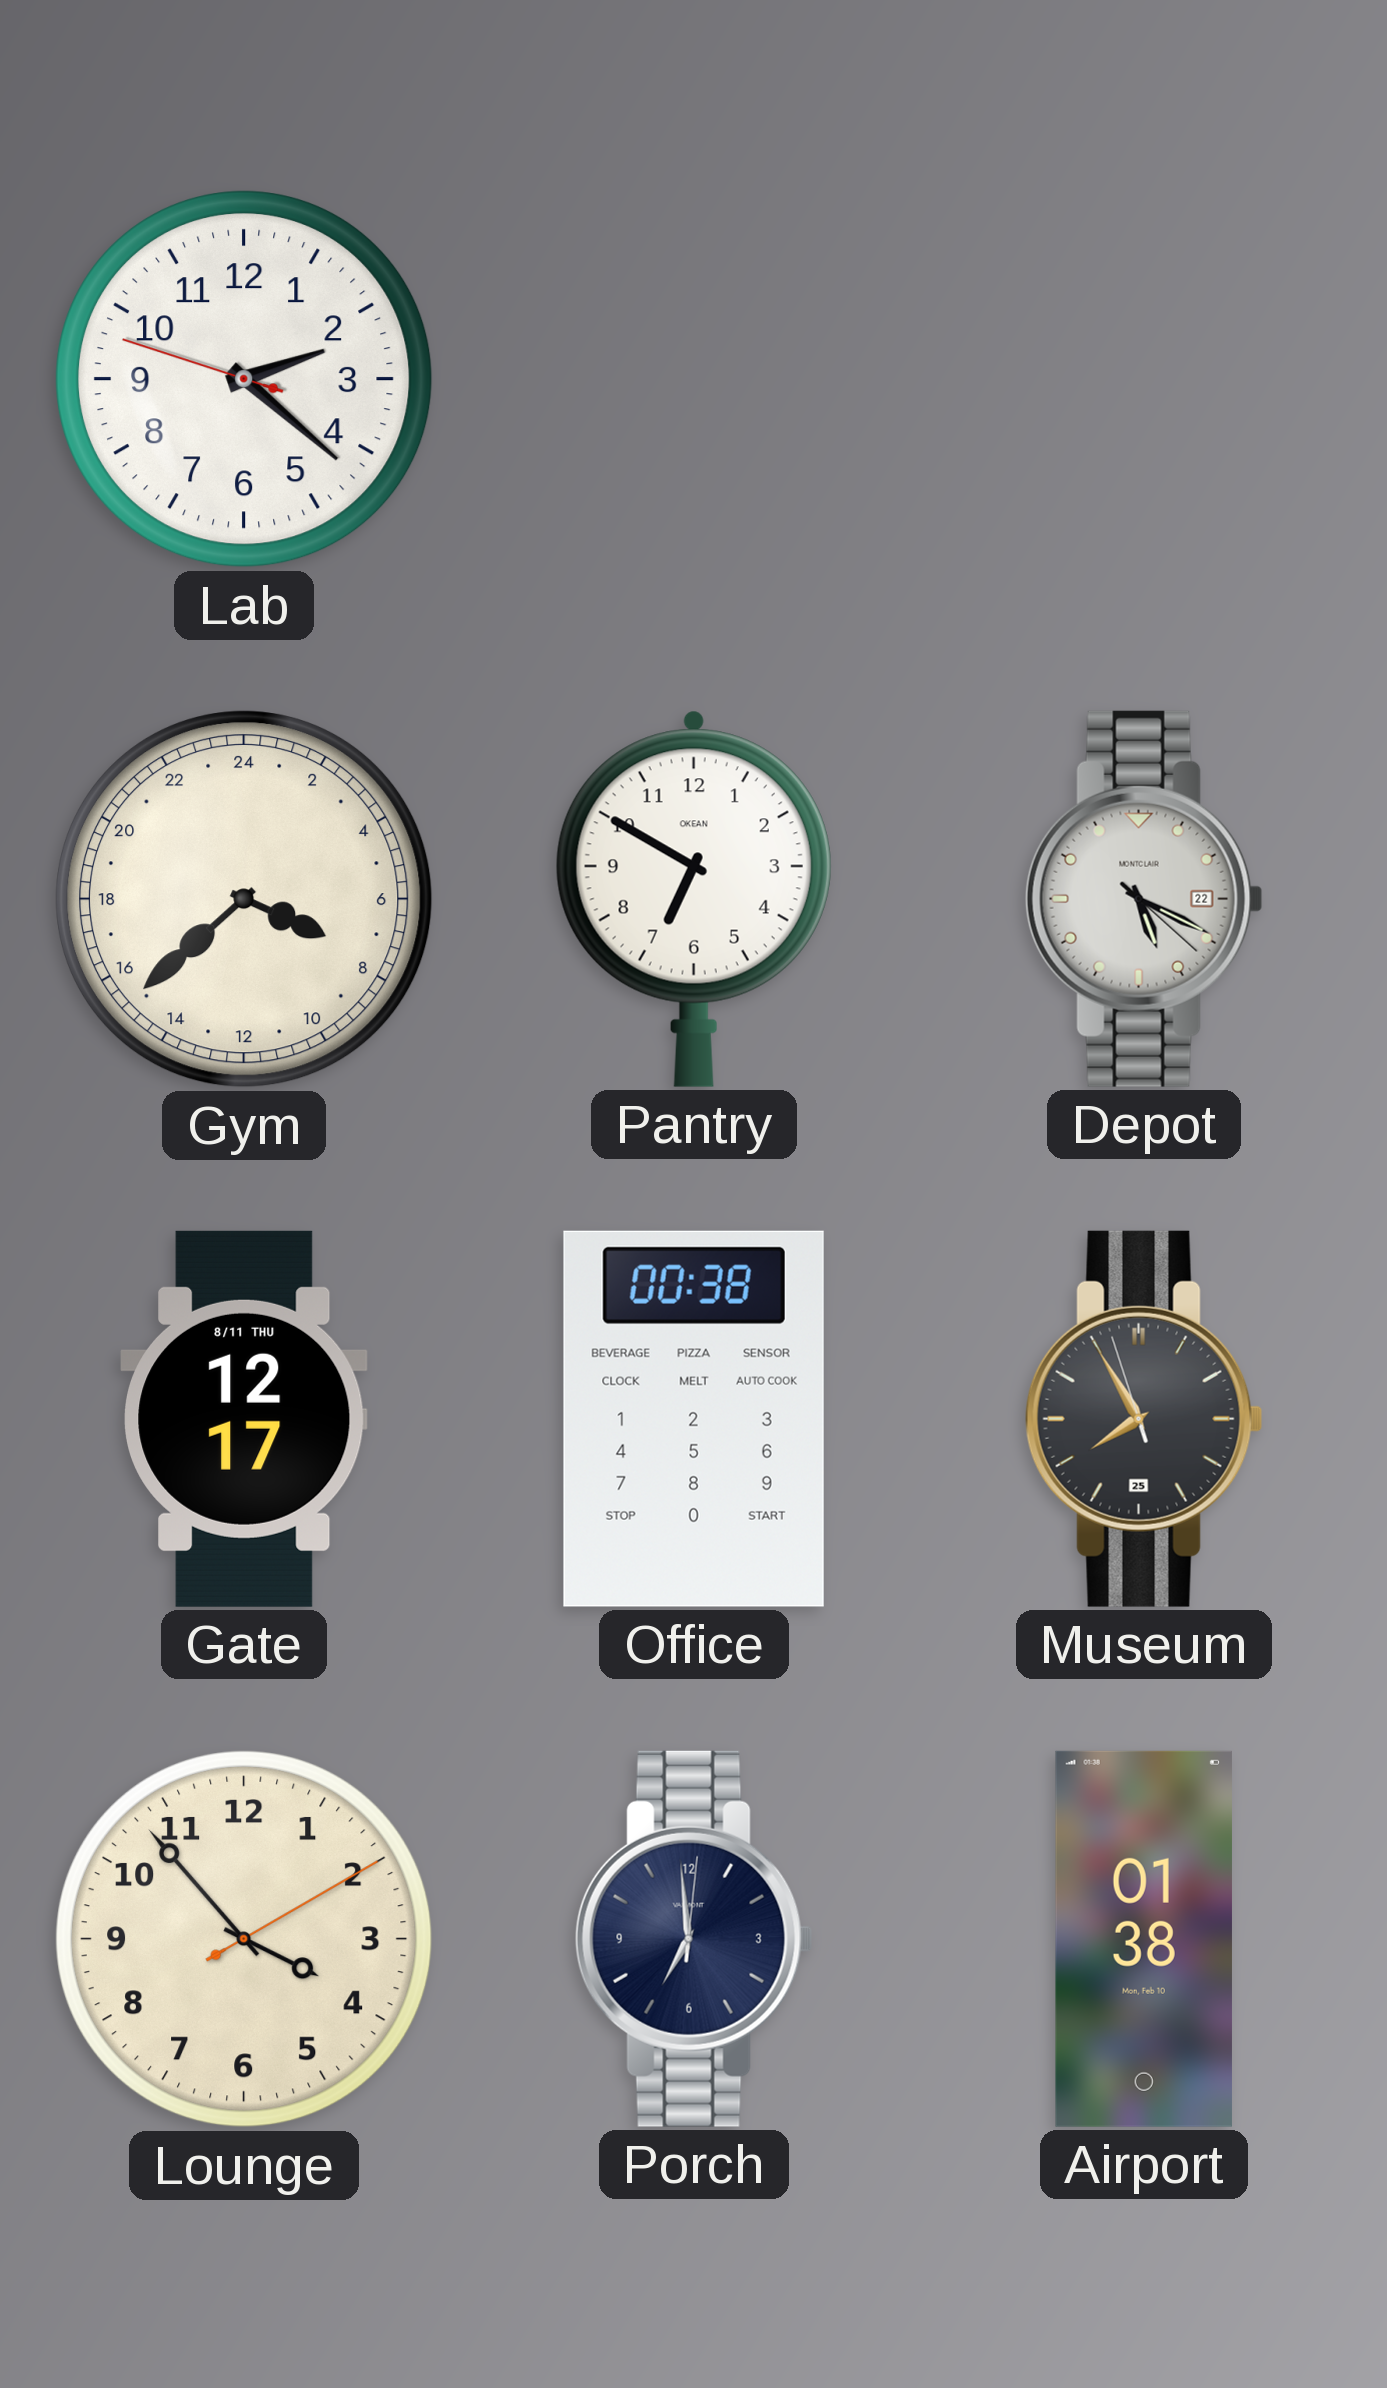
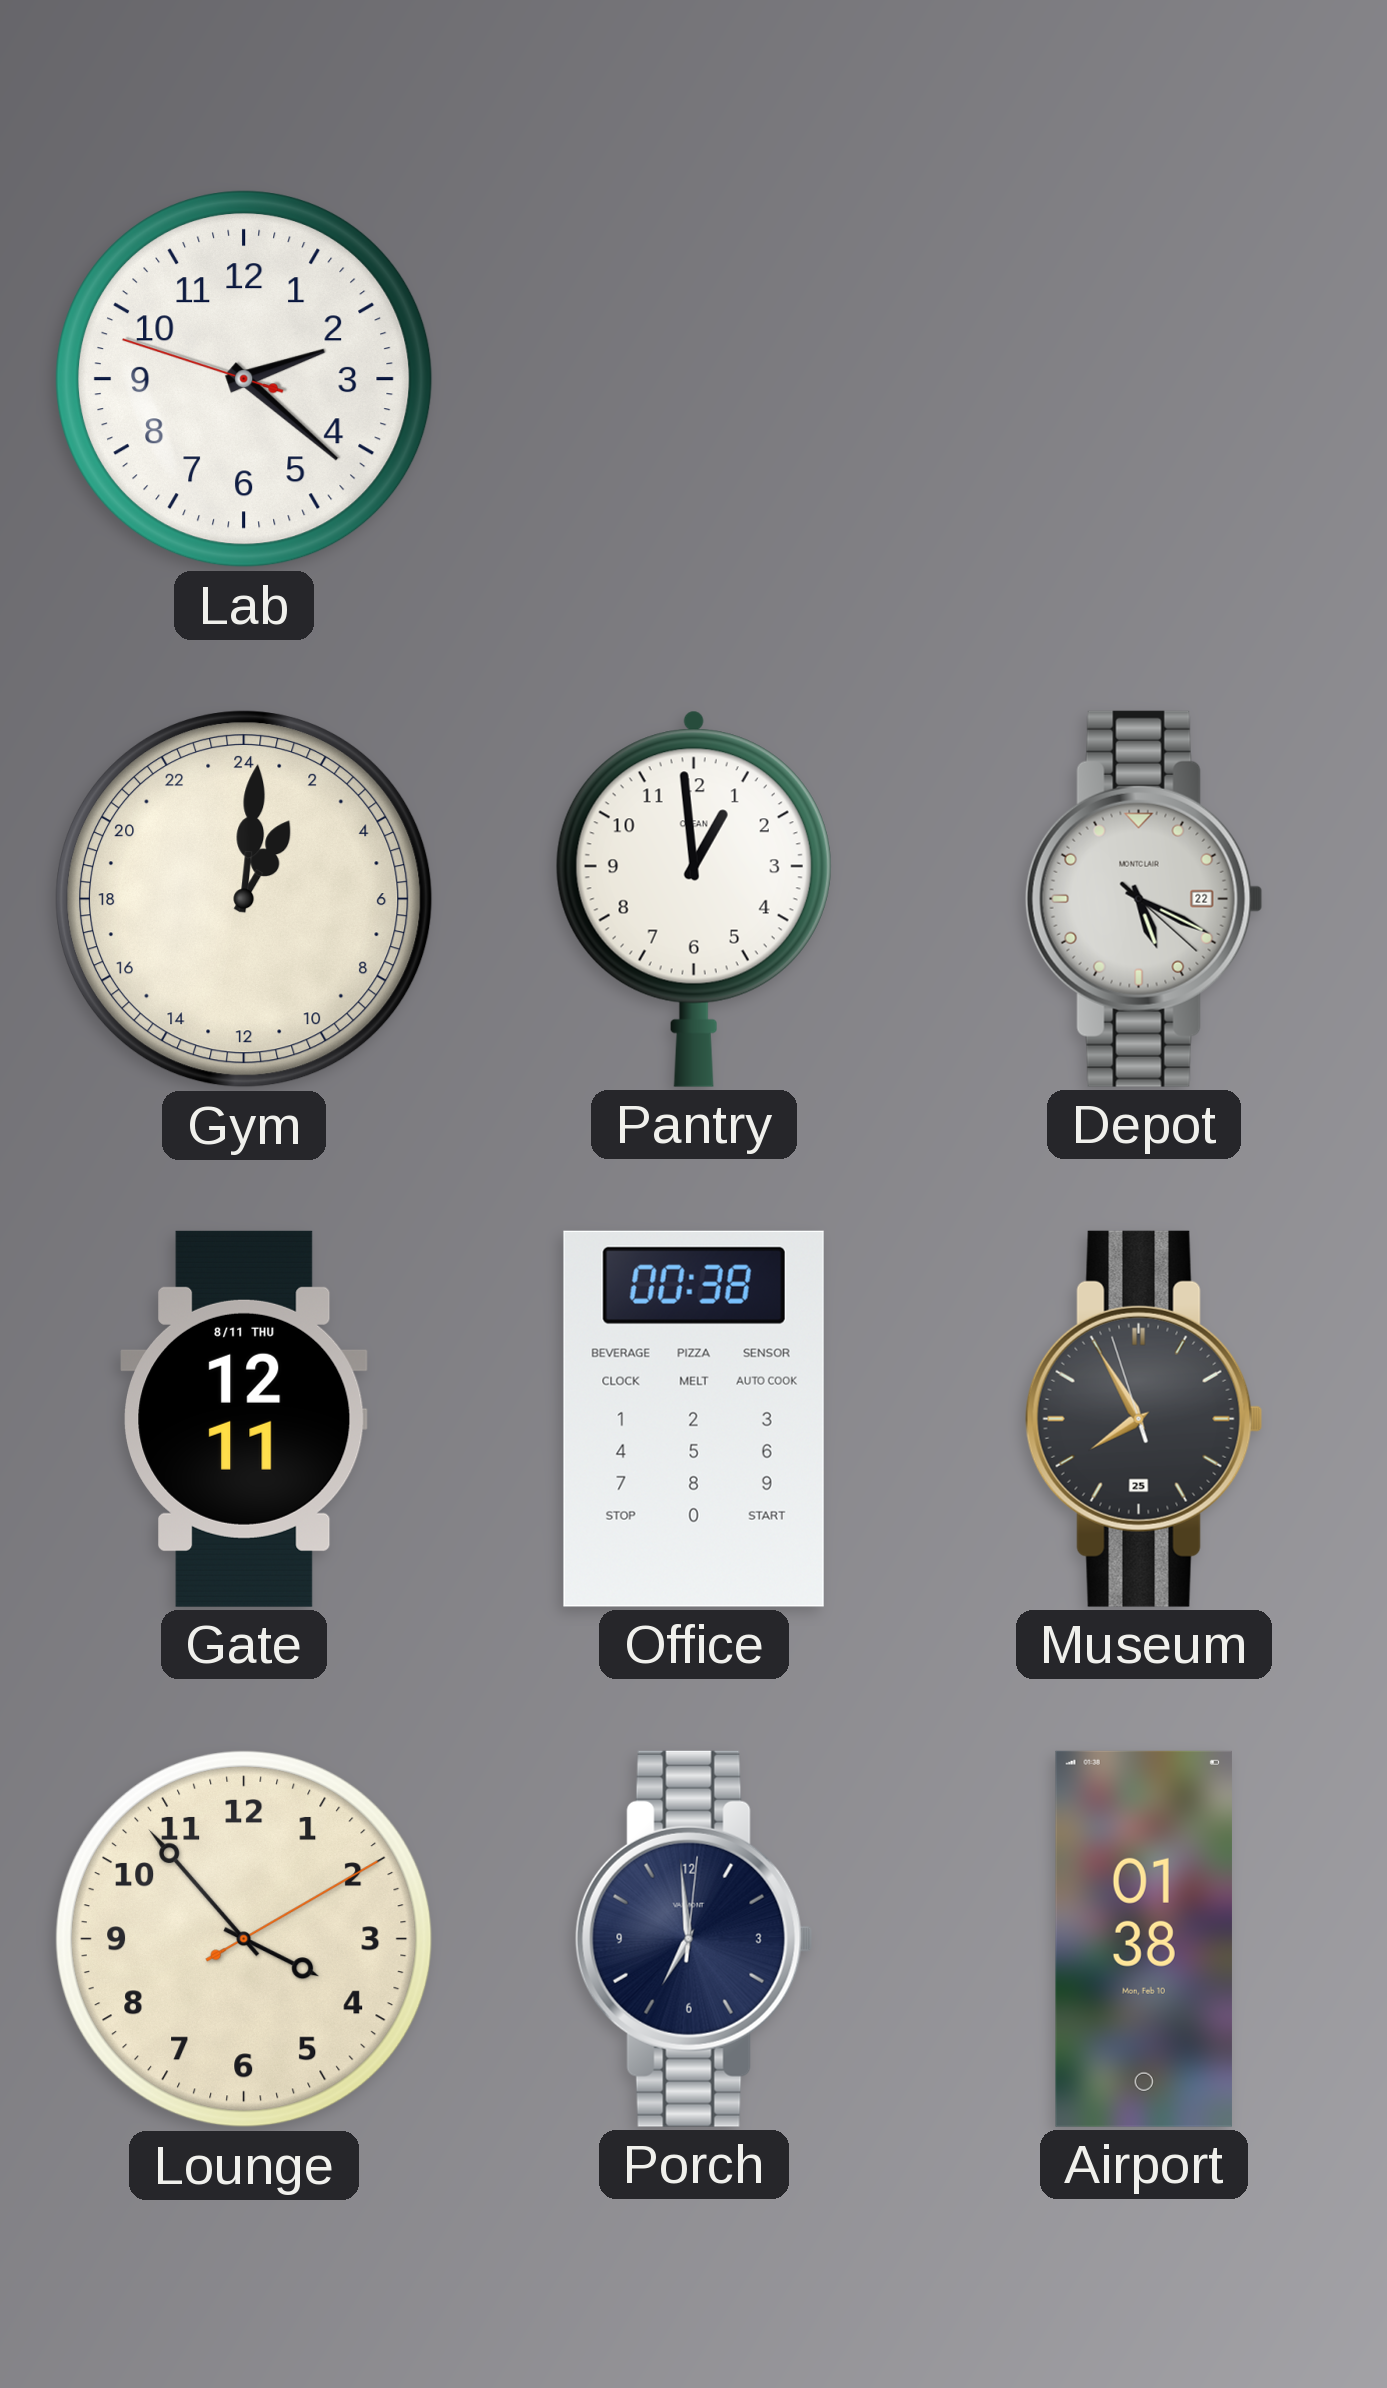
Gym: 7:38 -> 2:01
Pantry: 6:50 -> 12:59
Gate: 12:17 -> 12:11
